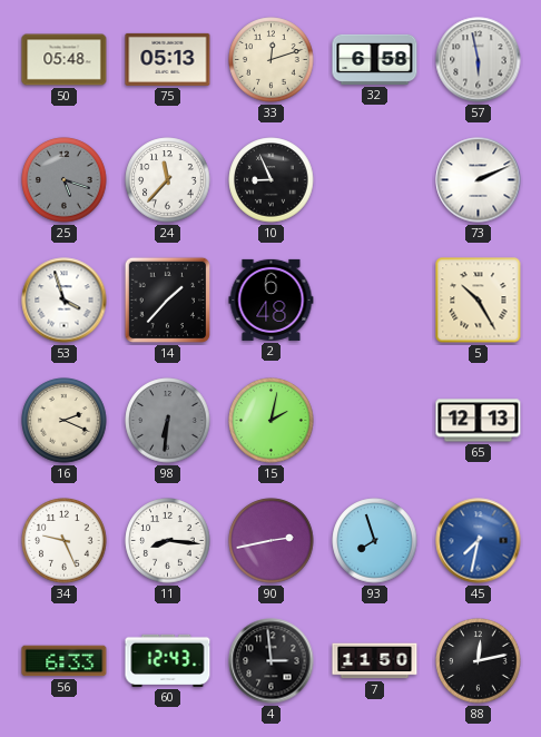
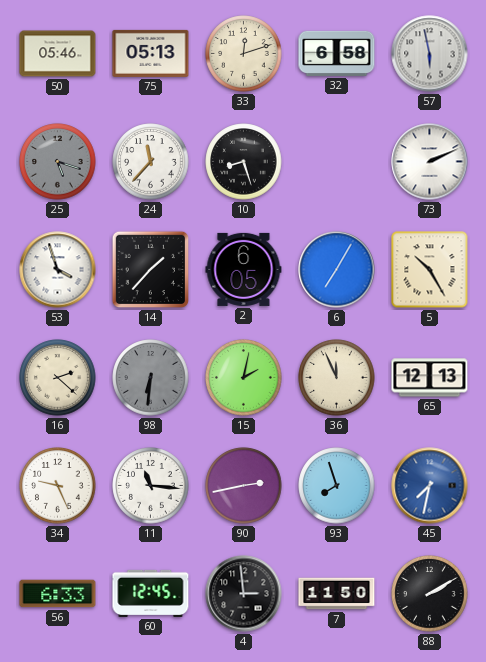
50: 05:48 -> 05:46
10: 8:56 -> 8:27
2: 6:48 -> 6:05
6: none -> 7:05
16: 2:19 -> 2:22
36: none -> 11:56
11: 8:16 -> 11:16
60: 12:43 -> 12:45
88: 12:13 -> 2:10
